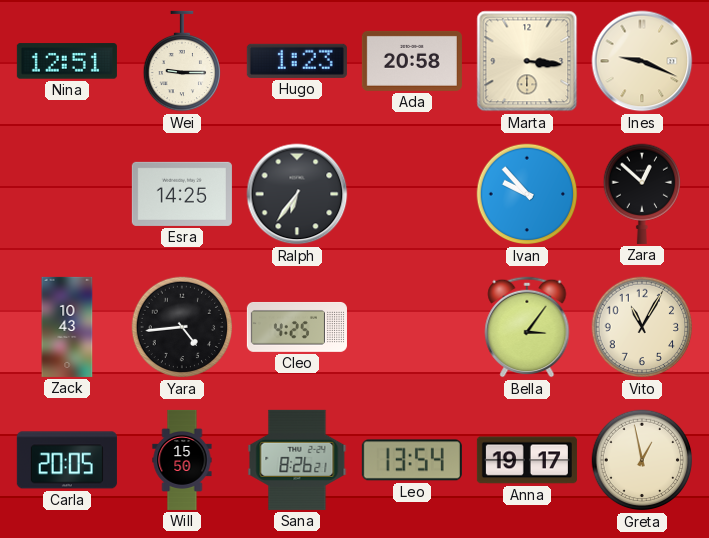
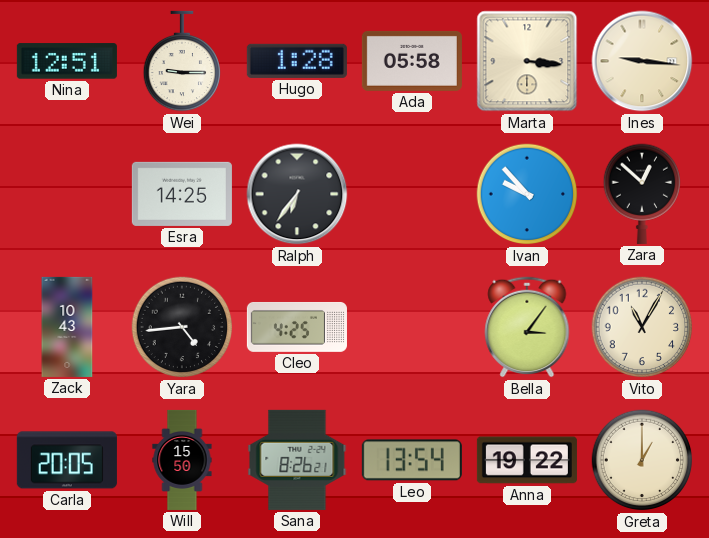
Hugo: 1:23 -> 1:28
Ada: 20:58 -> 05:58
Ines: 9:19 -> 9:16
Anna: 19:17 -> 19:22
Greta: 12:58 -> 1:00
